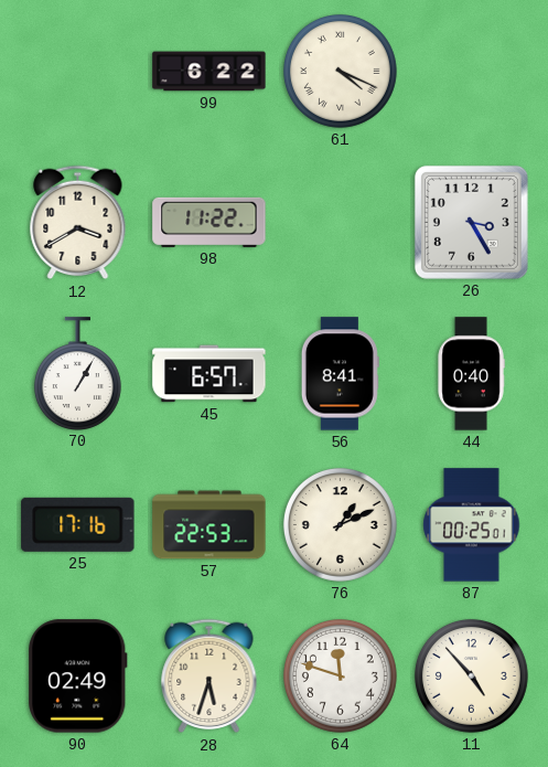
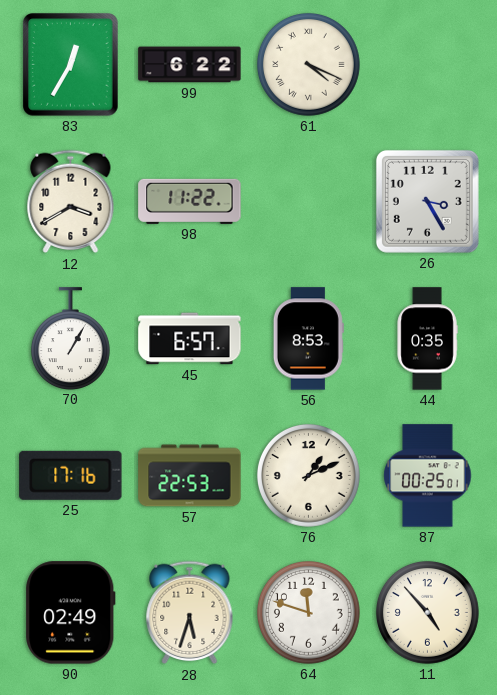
83: none -> 12:35
56: 8:41 -> 8:53
44: 0:40 -> 0:35
